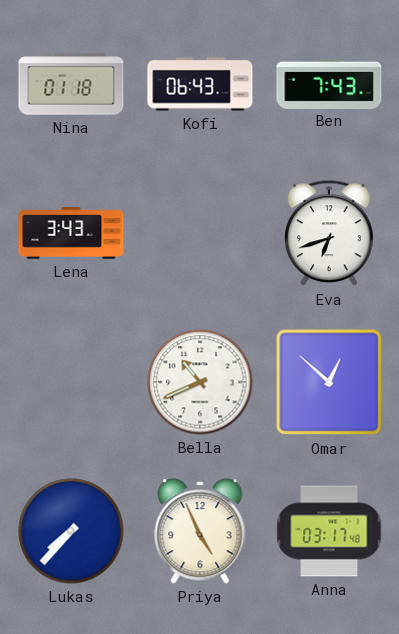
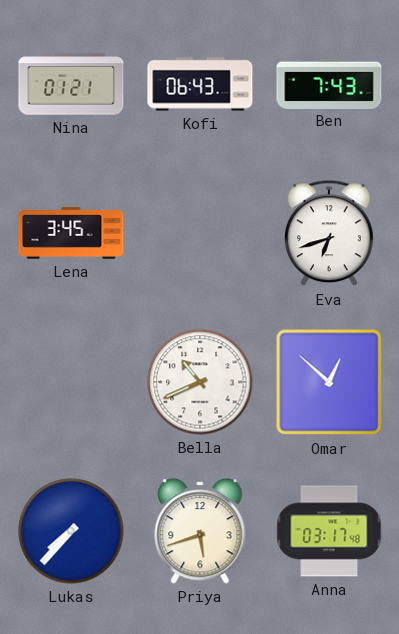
Nina: 01:18 -> 01:21
Lena: 3:43 -> 3:45
Priya: 4:56 -> 5:42
